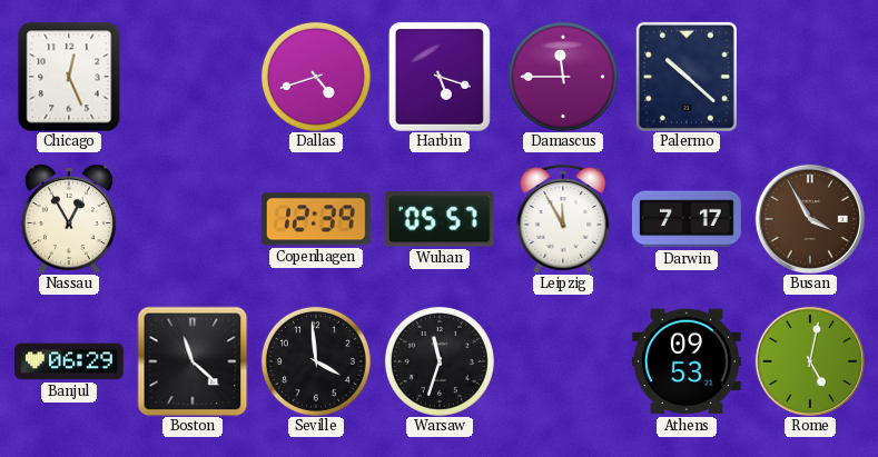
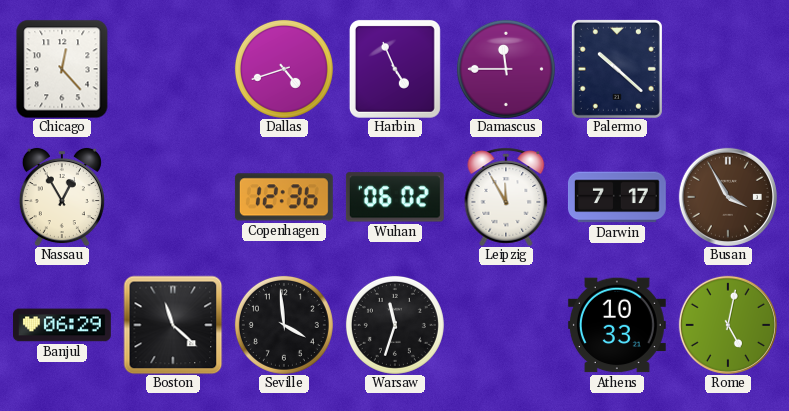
Chicago: 12:26 -> 12:23
Harbin: 5:18 -> 4:56
Copenhagen: 12:39 -> 12:36
Wuhan: 05:57 -> 06:02
Athens: 09:53 -> 10:33
